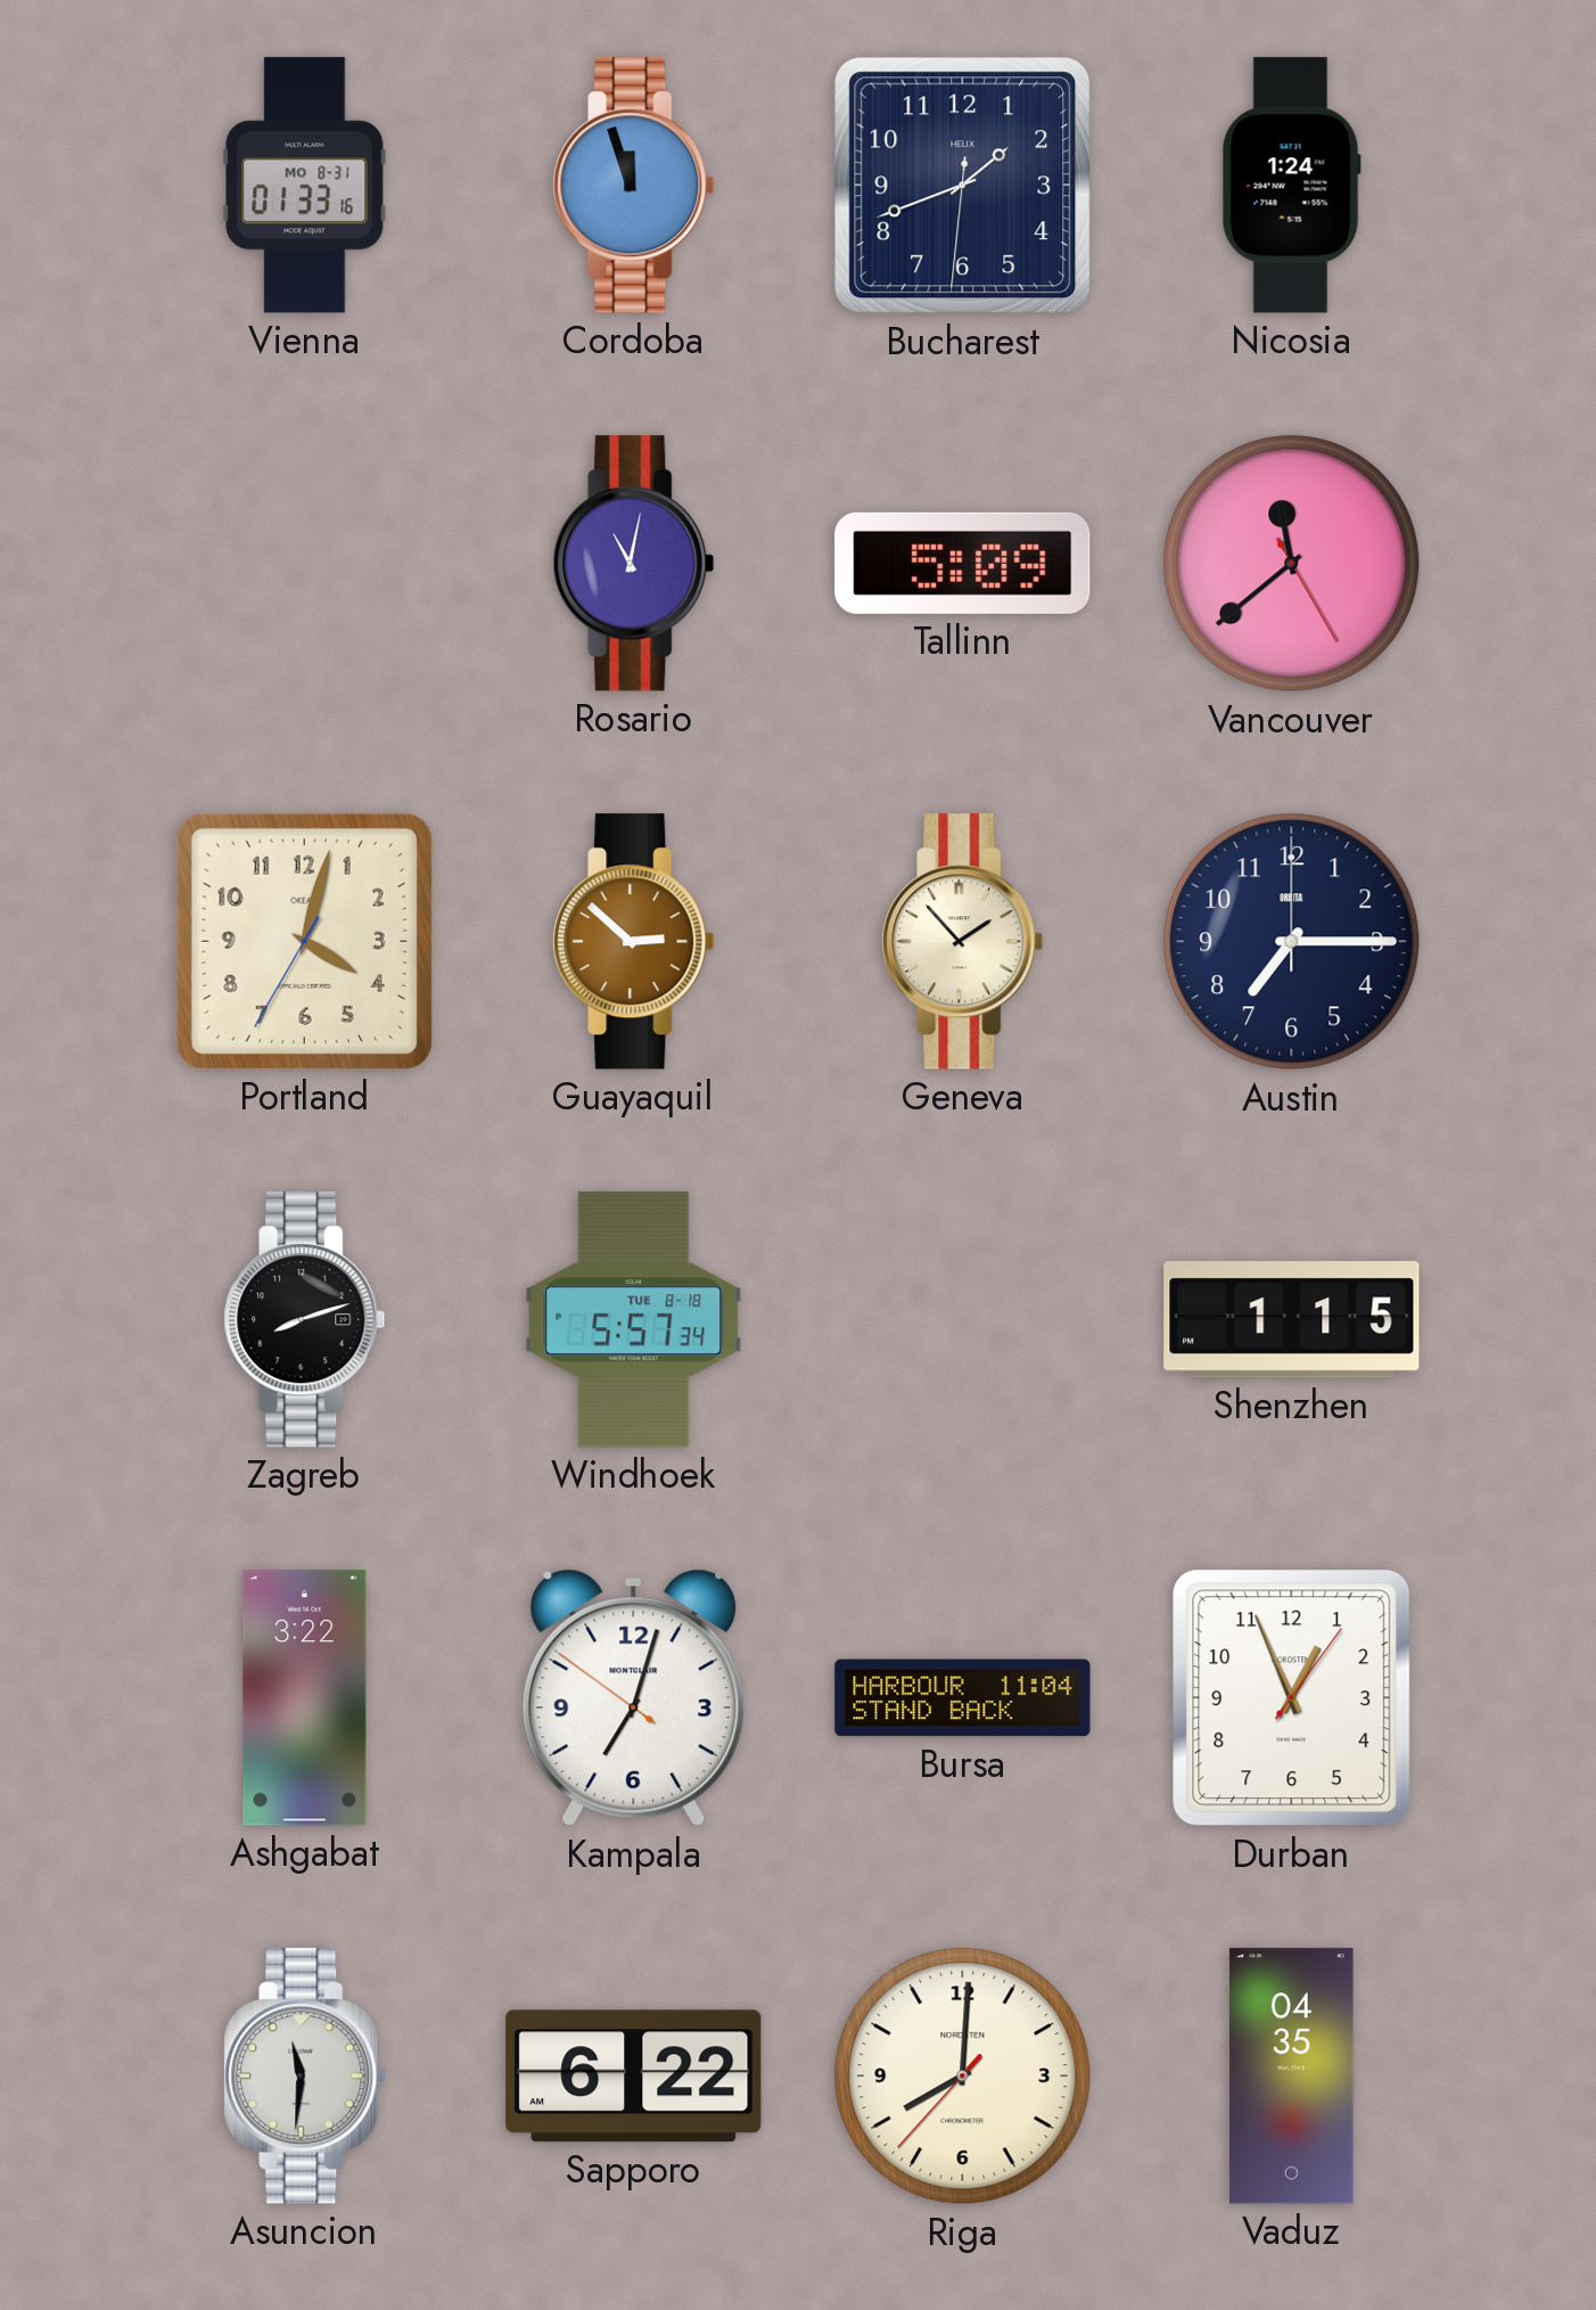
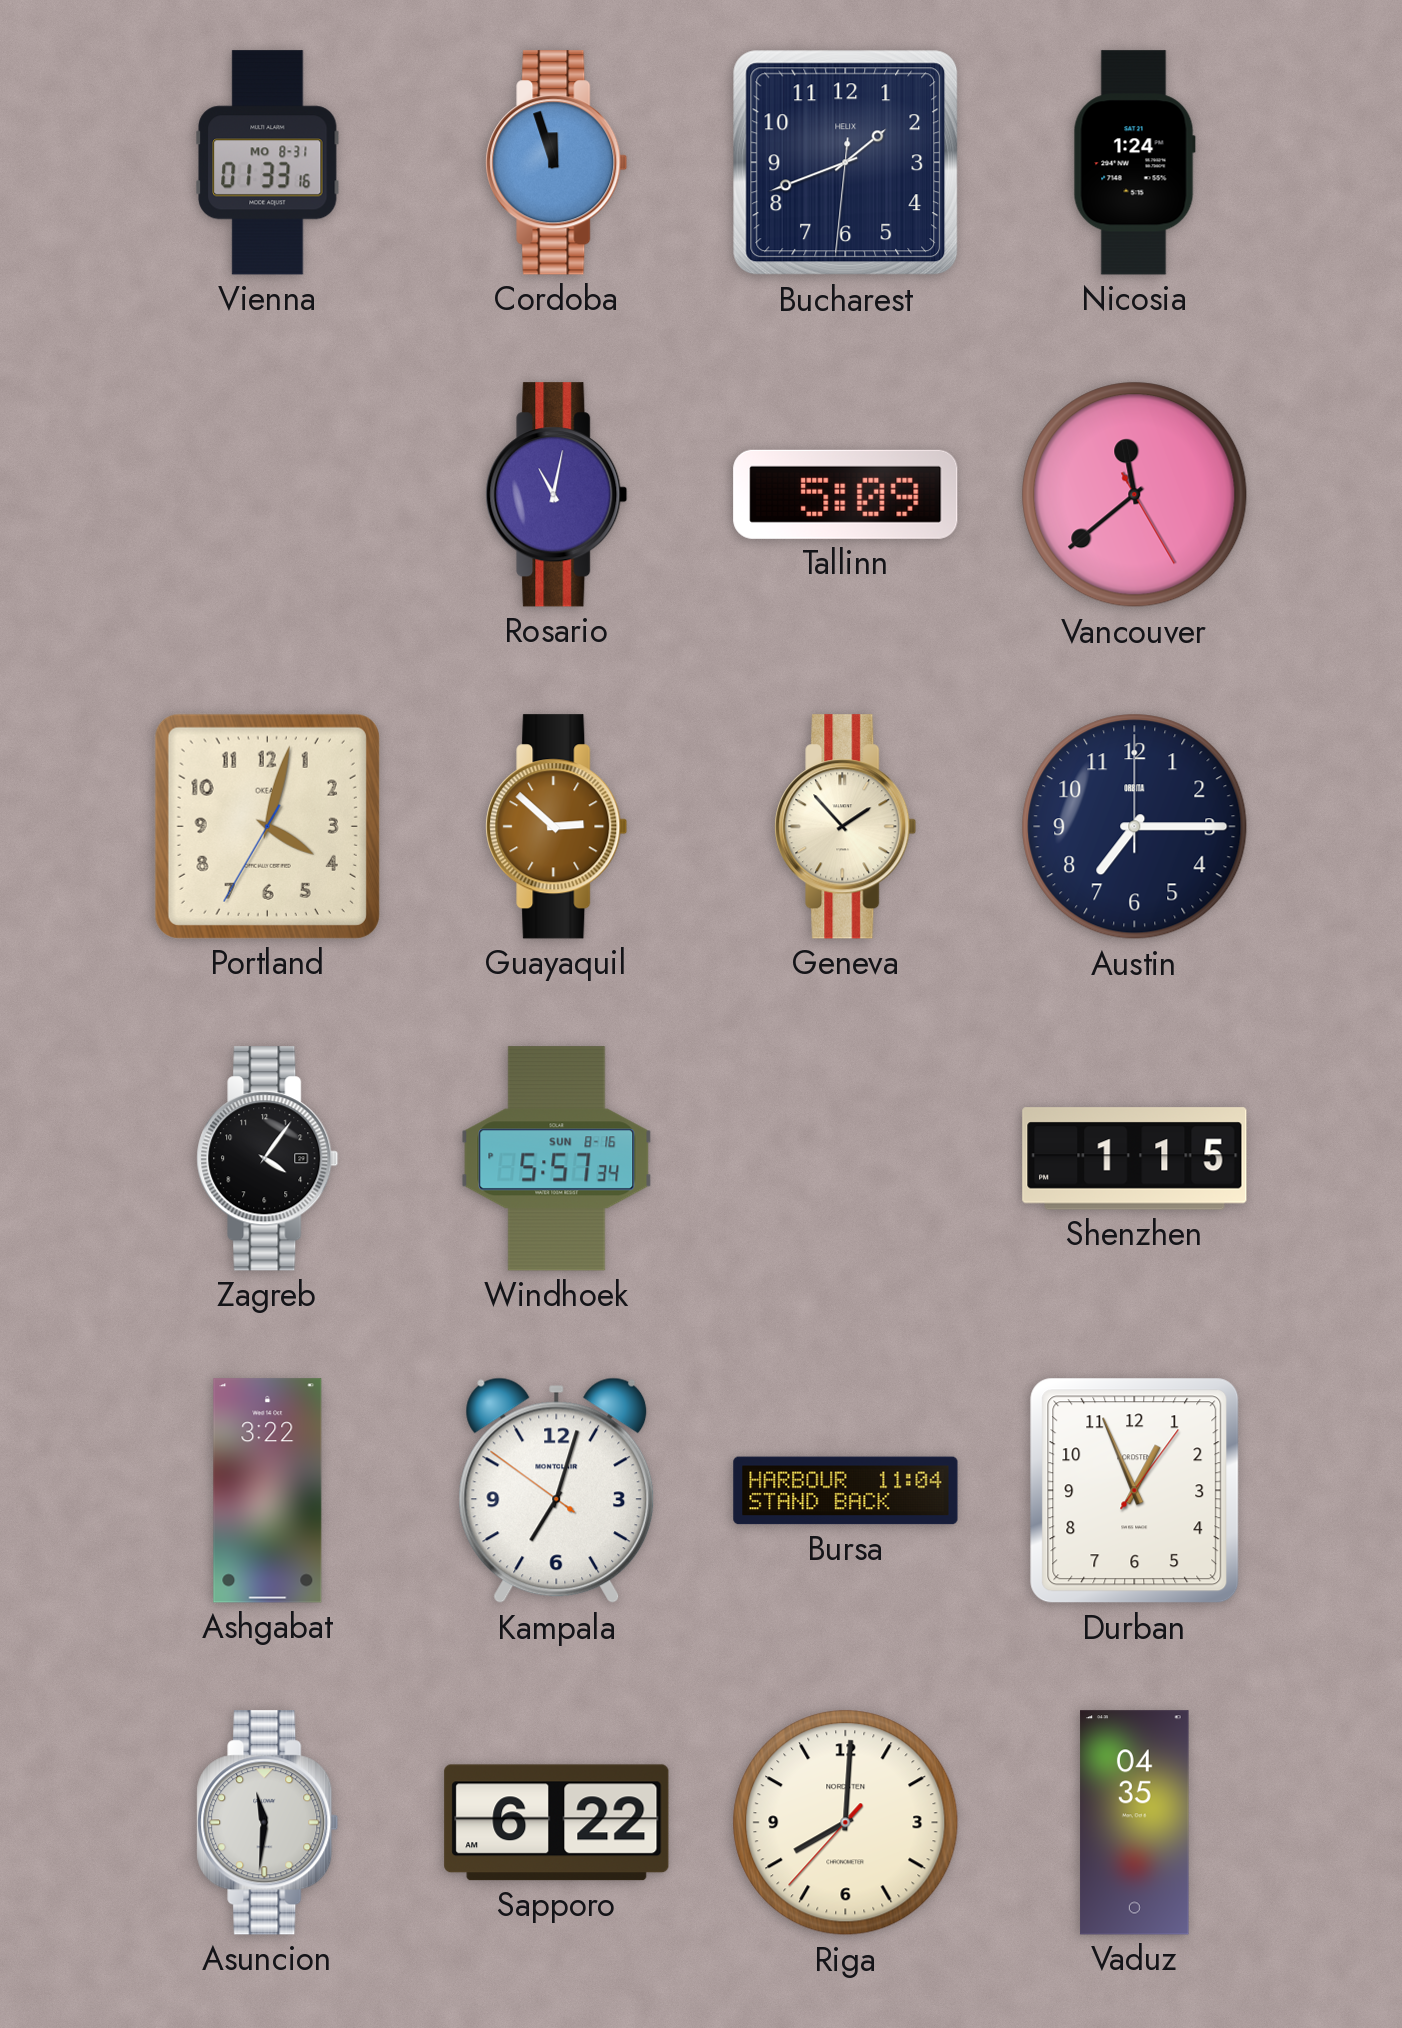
Zagreb: 8:12 -> 4:06
Windhoek date: TUE 8-18 -> SUN 8-16
